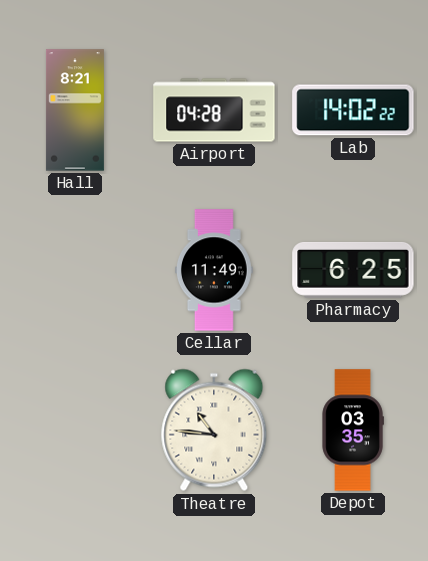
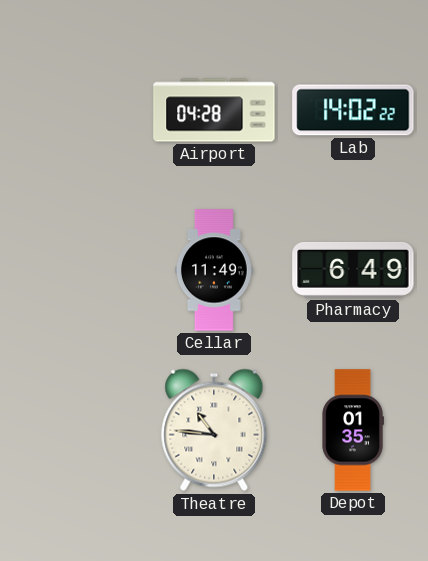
Hall: 8:21 -> none
Pharmacy: 6:25 -> 6:49
Depot: 03:35 -> 01:35
